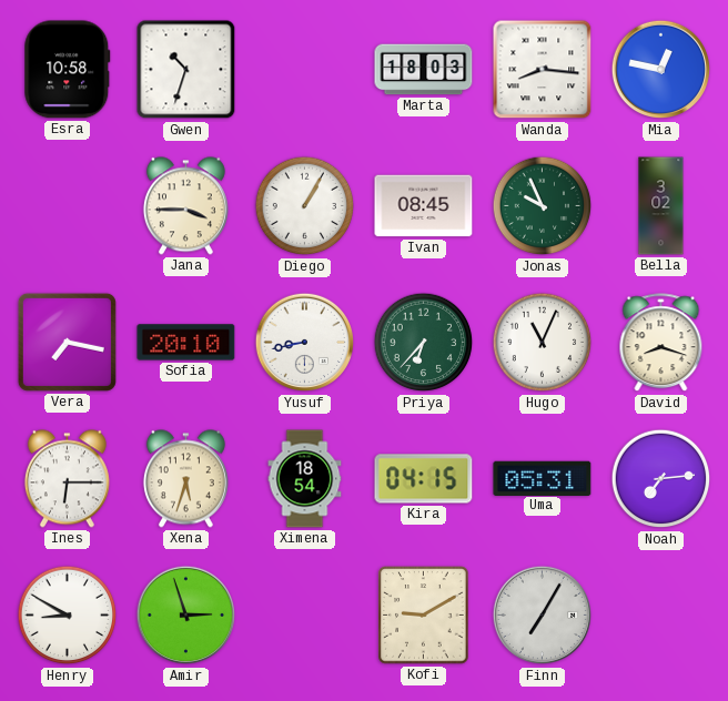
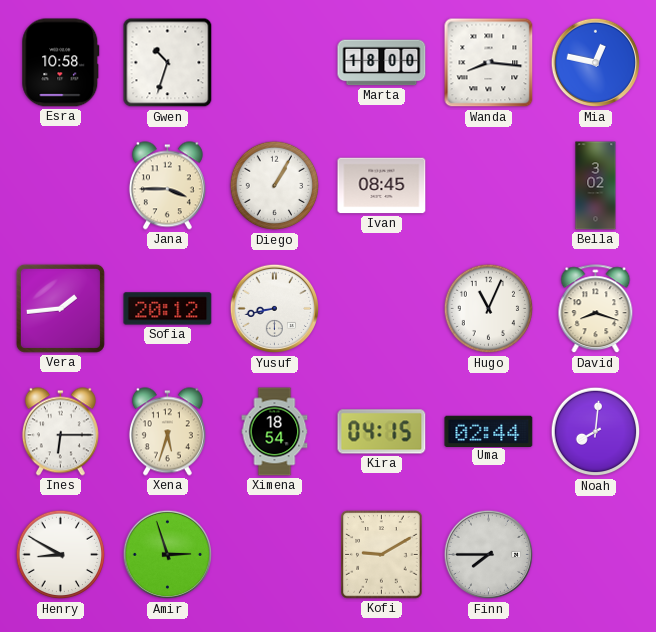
Marta: 18:03 -> 18:00
Jonas: 9:56 -> none
Vera: 7:17 -> 1:44
Sofia: 20:10 -> 20:12
Priya: 6:37 -> none
Uma: 05:31 -> 02:44
Noah: 7:14 -> 8:01
Finn: 7:05 -> 7:45
